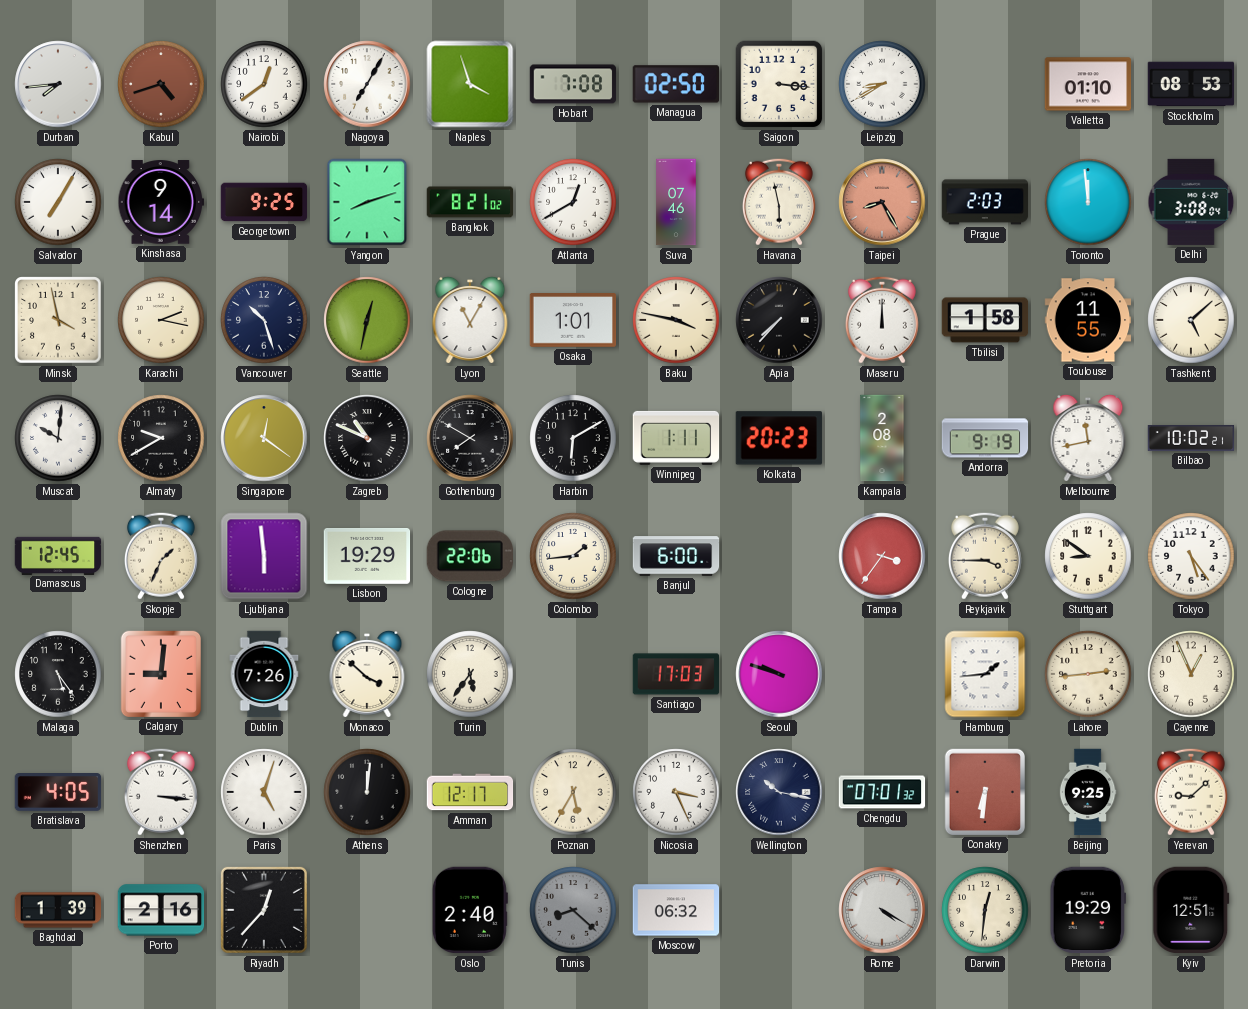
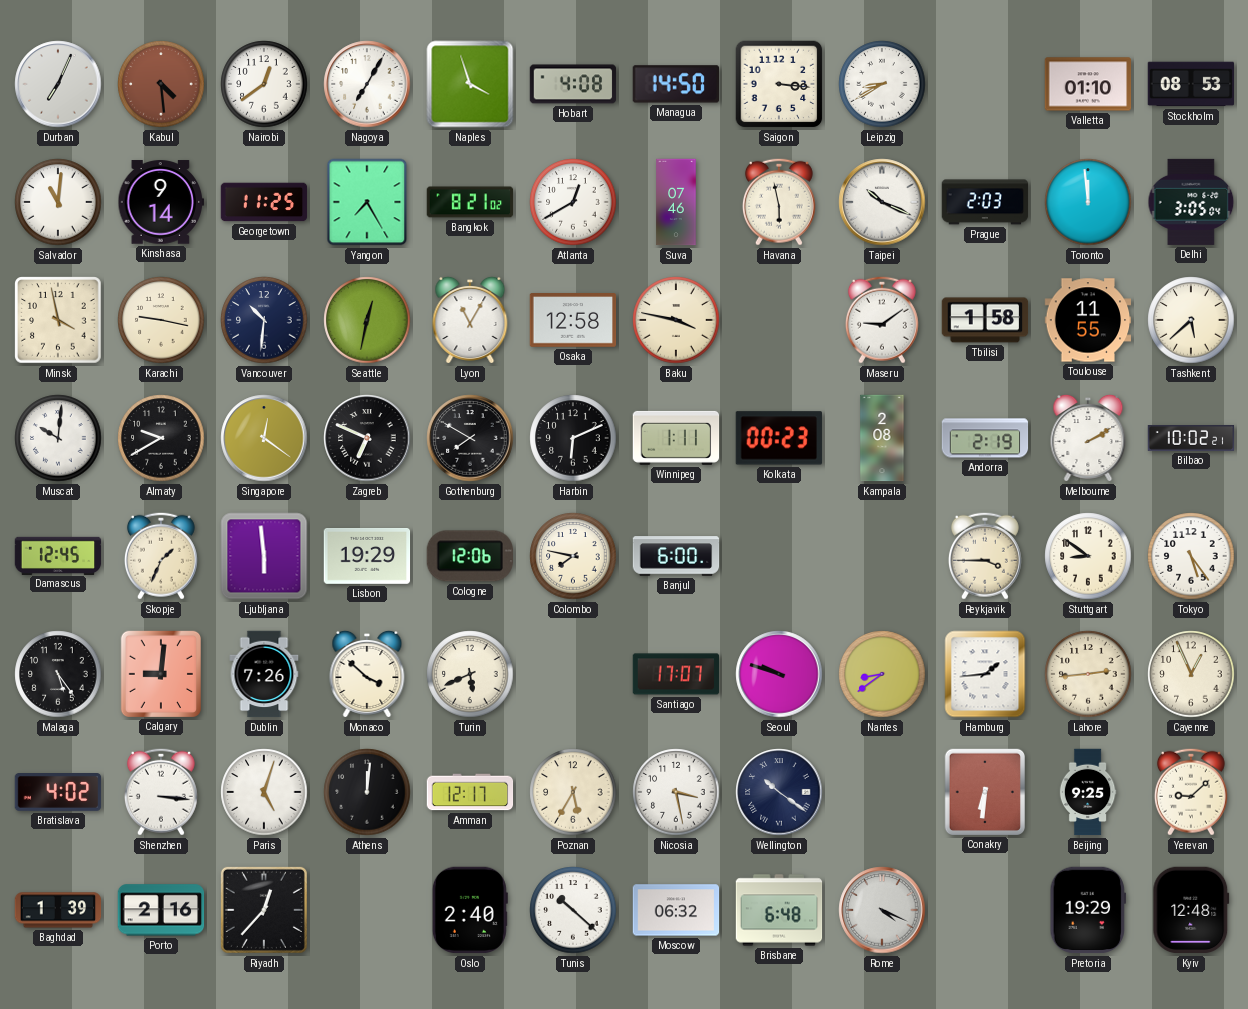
Durban: 7:44 -> 7:04
Kabul: 4:42 -> 4:29
Hobart: 7:08 -> 4:08
Managua: 02:50 -> 14:50
Salvador: 7:05 -> 11:01
Georgetown: 9:25 -> 11:25
Yangon: 8:12 -> 7:25
Taipei: 8:25 -> 10:19
Taipei dial: salmon -> white
Delhi: 3:08 -> 3:05
Karachi: 2:17 -> 9:17
Vancouver: 10:27 -> 10:31
Osaka: 1:01 -> 12:58
Apia: 7:37 -> none
Maseru: 12:00 -> 9:09
Tashkent: 5:08 -> 5:38
Zagreb: 10:49 -> 6:49
Harbin: 6:10 -> 6:11
Kolkata: 20:23 -> 00:23
Andorra: 9:19 -> 2:19
Melbourne: 11:43 -> 2:10
Cologne: 22:06 -> 12:06
Colombo: 1:44 -> 7:47
Tampa: 3:36 -> none
Turin: 5:36 -> 5:41
Santiago: 17:03 -> 17:07
Nantes: none -> 8:39
Bratislava: 4:05 -> 4:02
Nicosia: 3:26 -> 3:28
Wellington: 10:17 -> 10:21
Chengdu: 07:01 -> none
Tunis: 8:22 -> 10:22
Tunis dial: grey -> white
Brisbane: none -> 6:48
Rome: 4:20 -> 4:19
Darwin: 12:31 -> none
Kyiv: 12:51 -> 12:48
